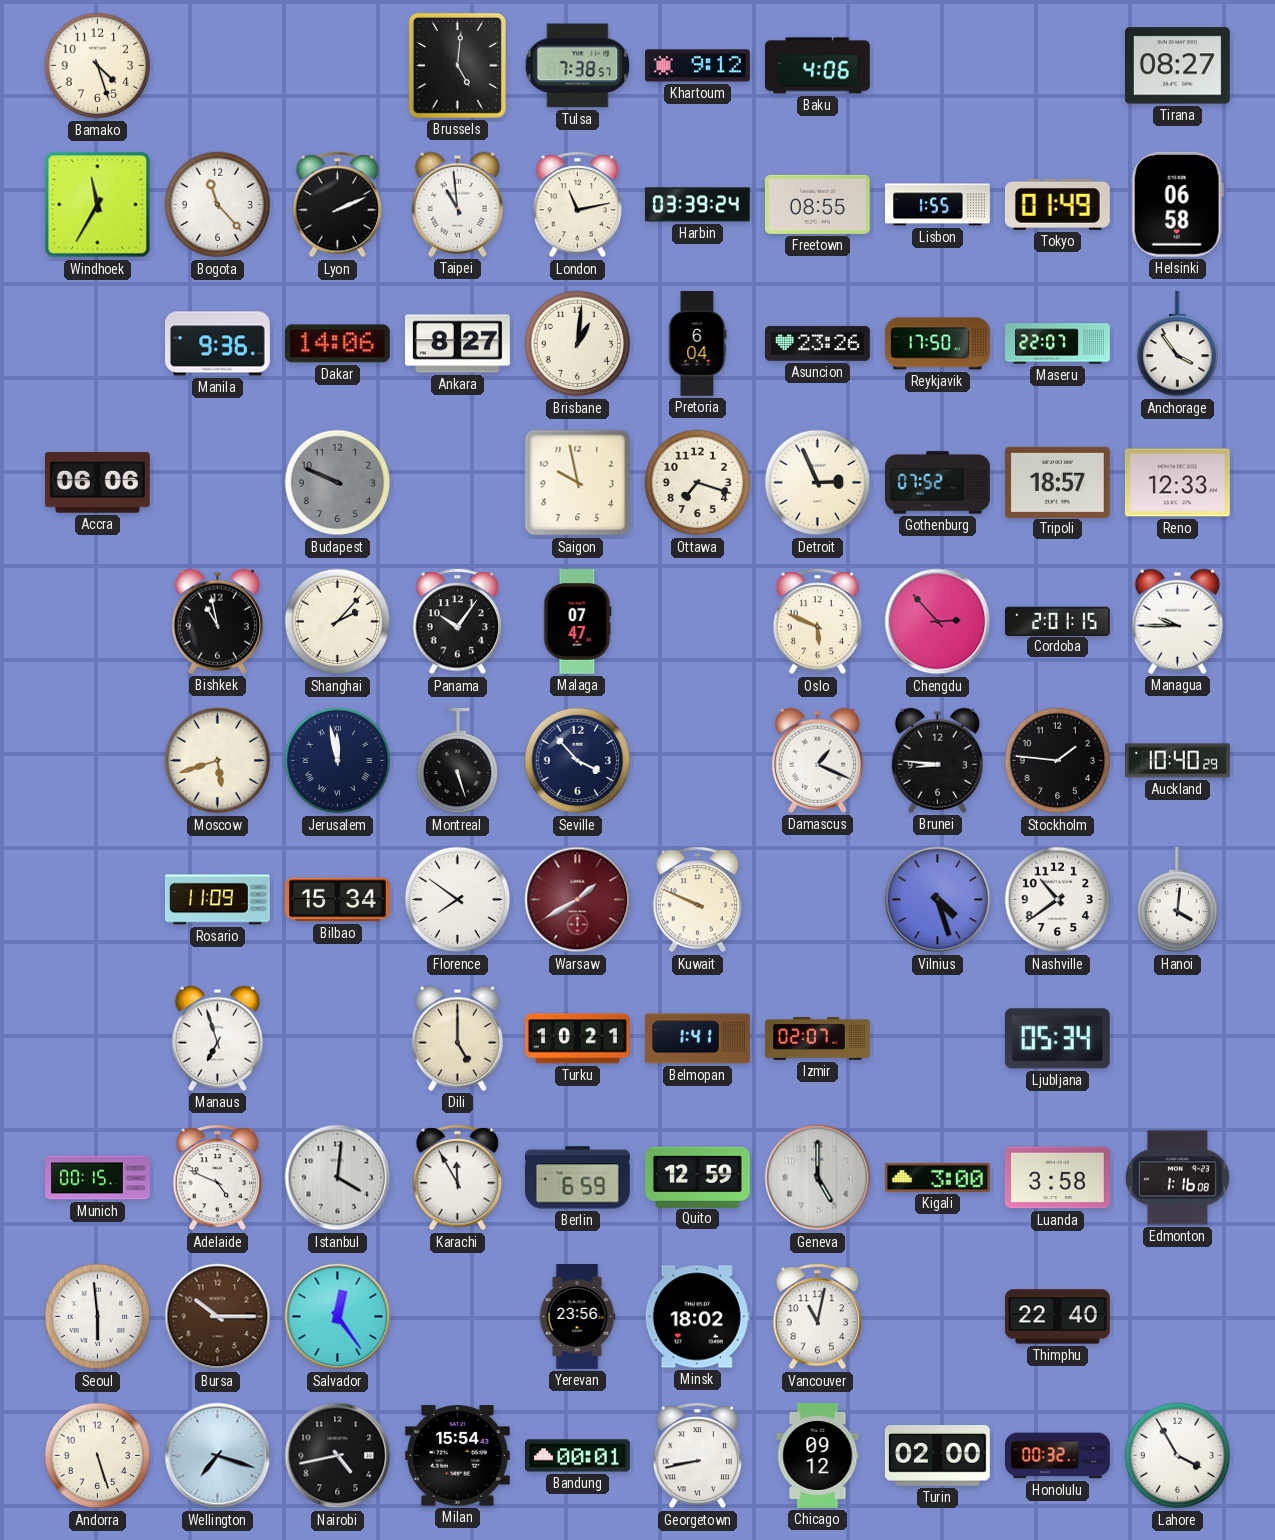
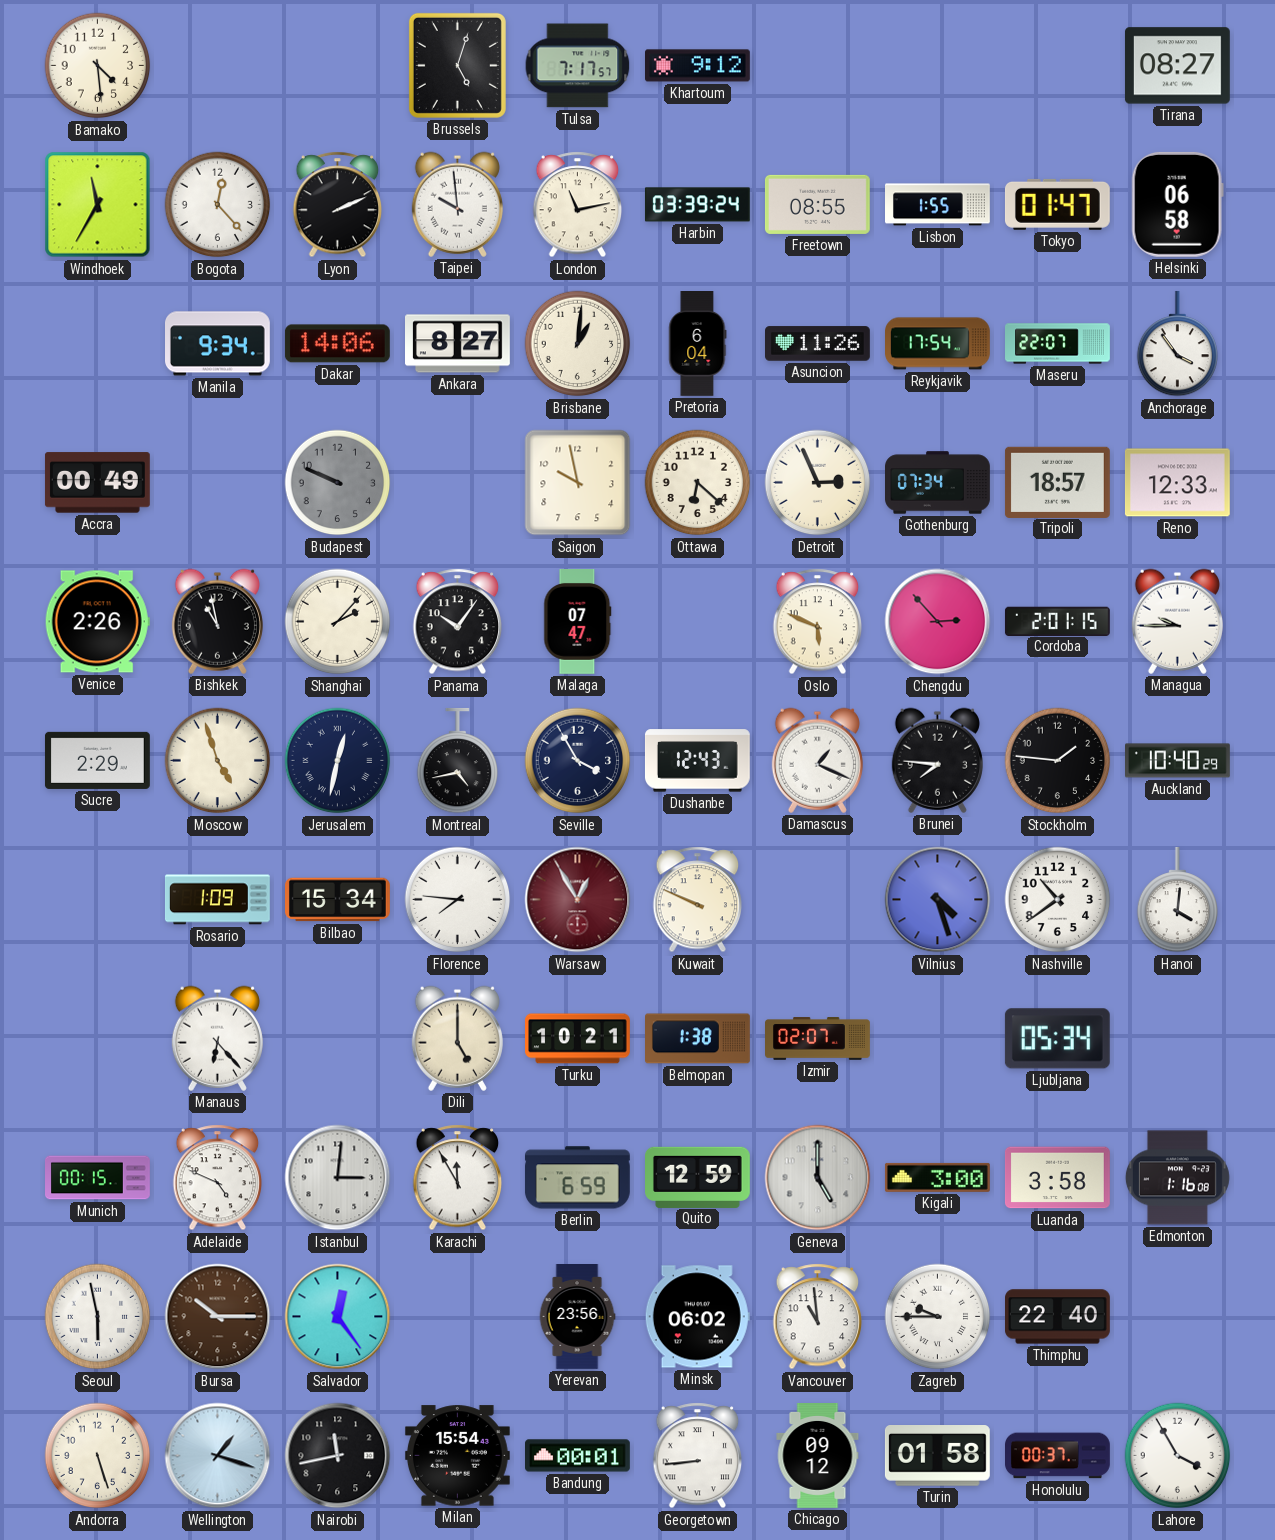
Bamako: 4:27 -> 4:29
Brussels: 5:01 -> 5:03
Tulsa: 7:38 -> 7:17
Baku: 4:06 -> none
Bogota: 11:23 -> 12:23
Taipei: 10:59 -> 9:59
Tokyo: 01:49 -> 01:47
Manila: 9:36 -> 9:34
Asuncion: 23:26 -> 11:26
Reykjavik: 17:50 -> 17:54
Accra: 06:06 -> 00:49
Ottawa: 7:18 -> 6:22
Gothenburg: 07:52 -> 07:34
Venice: none -> 2:26
Sucre: none -> 2:29
Moscow: 5:42 -> 4:57
Jerusalem: 11:58 -> 12:32
Montreal: 5:27 -> 4:43
Seville: 3:53 -> 3:55
Dushanbe: none -> 12:43
Brunei: 8:46 -> 7:46
Rosario: 11:09 -> 1:09
Florence: 7:51 -> 7:46
Warsaw: 1:40 -> 12:55
Manaus: 6:57 -> 6:23
Belmopan: 1:41 -> 1:38
Istanbul: 4:01 -> 3:01
Seoul: 5:59 -> 5:58
Minsk: 18:02 -> 06:02
Vancouver: 11:02 -> 10:59
Zagreb: none -> 9:45
Wellington: 7:18 -> 1:18
Nairobi: 4:43 -> 11:43
Georgetown: 8:43 -> 8:44
Turin: 02:00 -> 01:58
Honolulu: 00:32 -> 00:37
